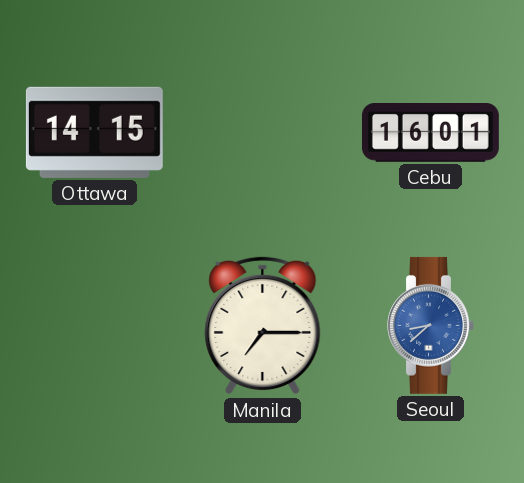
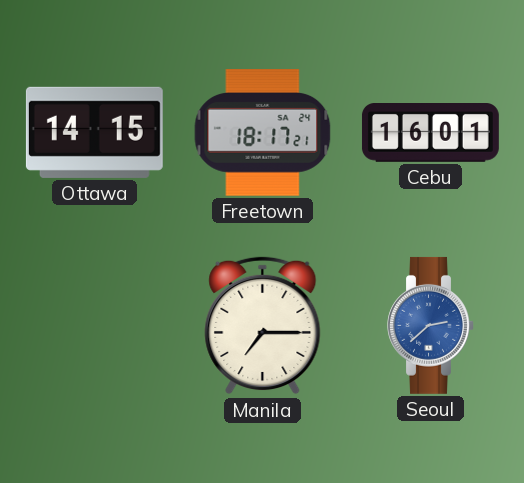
Freetown: none -> 18:17
Seoul: 8:38 -> 2:38
